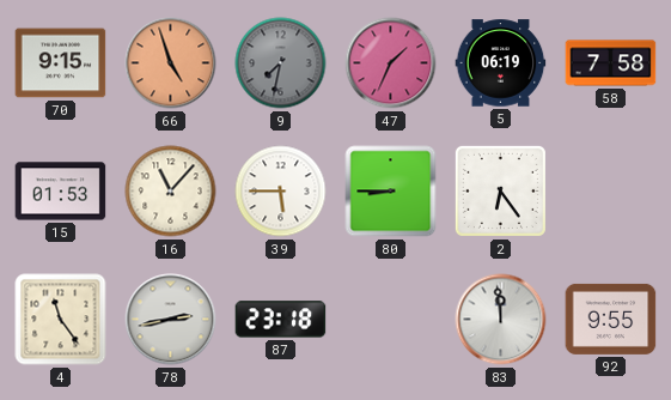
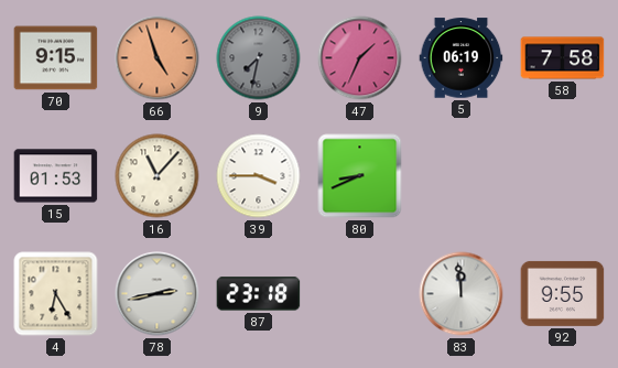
39: 5:45 -> 3:45
80: 8:45 -> 8:41
2: 6:24 -> none
4: 11:24 -> 6:25
